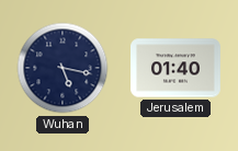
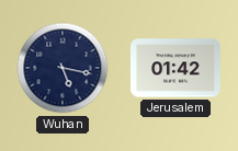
Jerusalem: 01:40 -> 01:42
